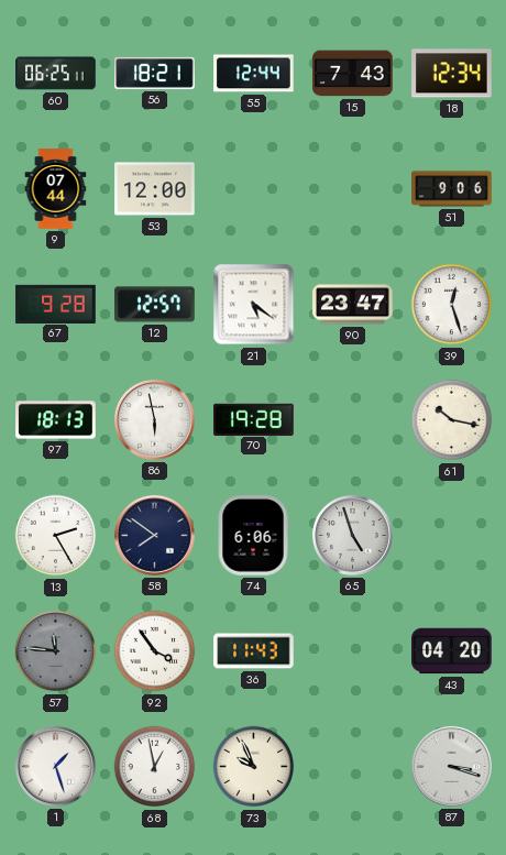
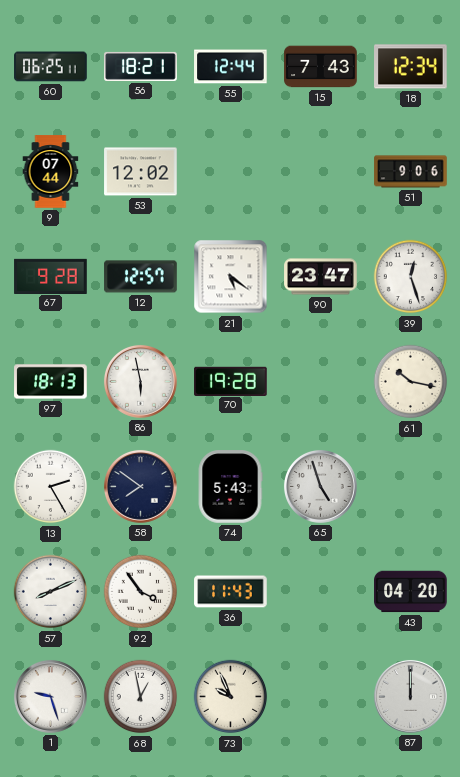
53: 12:00 -> 12:02
74: 6:06 -> 5:43
57: 11:46 -> 8:11
57 dial: grey -> white
1: 1:27 -> 9:27
87: 3:18 -> 12:00
